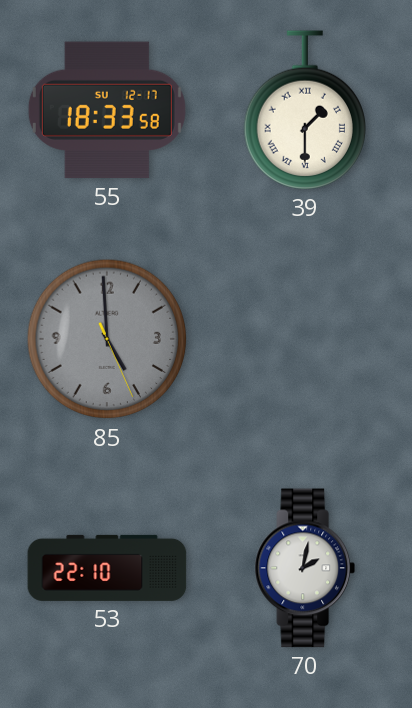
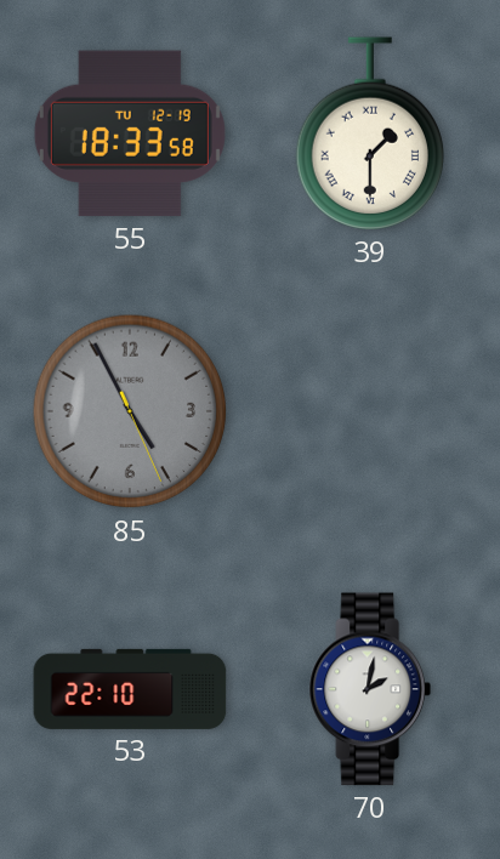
55 date: SU 12-17 -> TU 12-19
85: 4:59 -> 4:55
